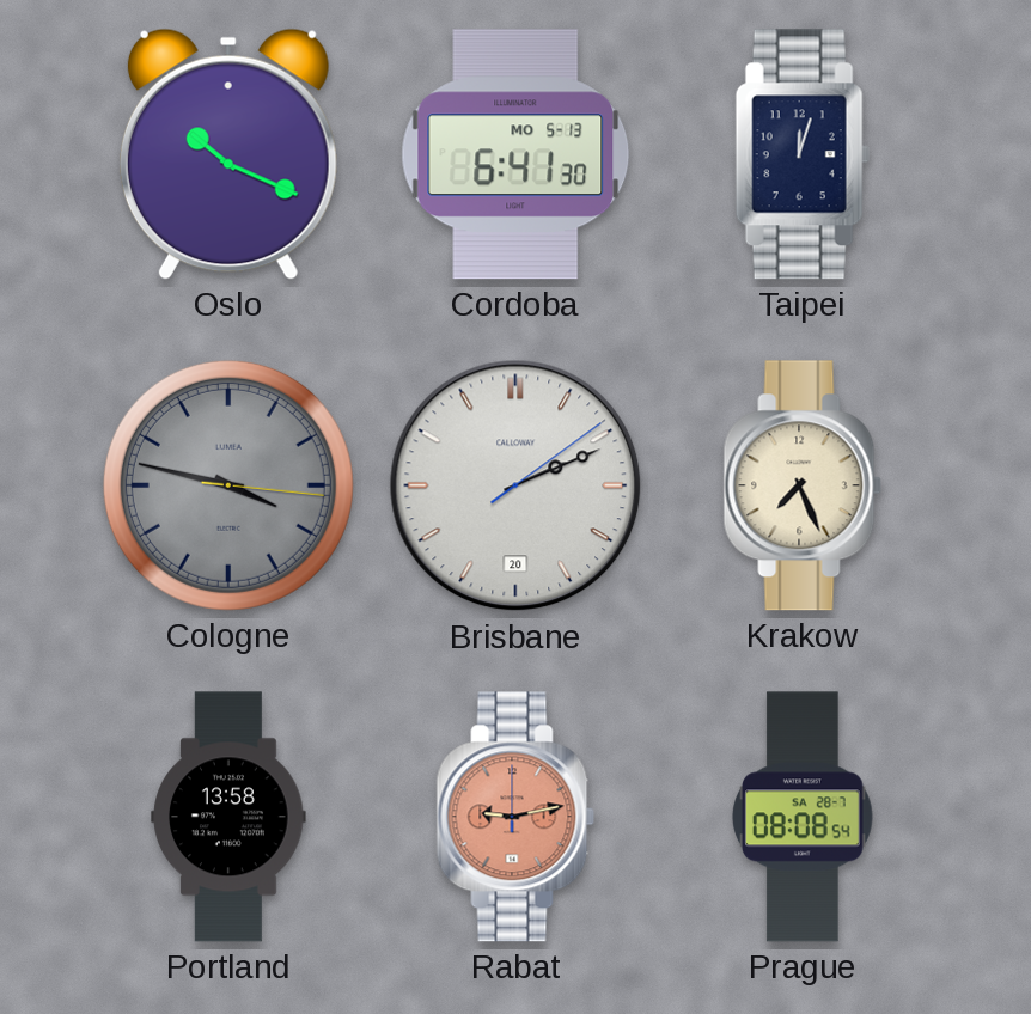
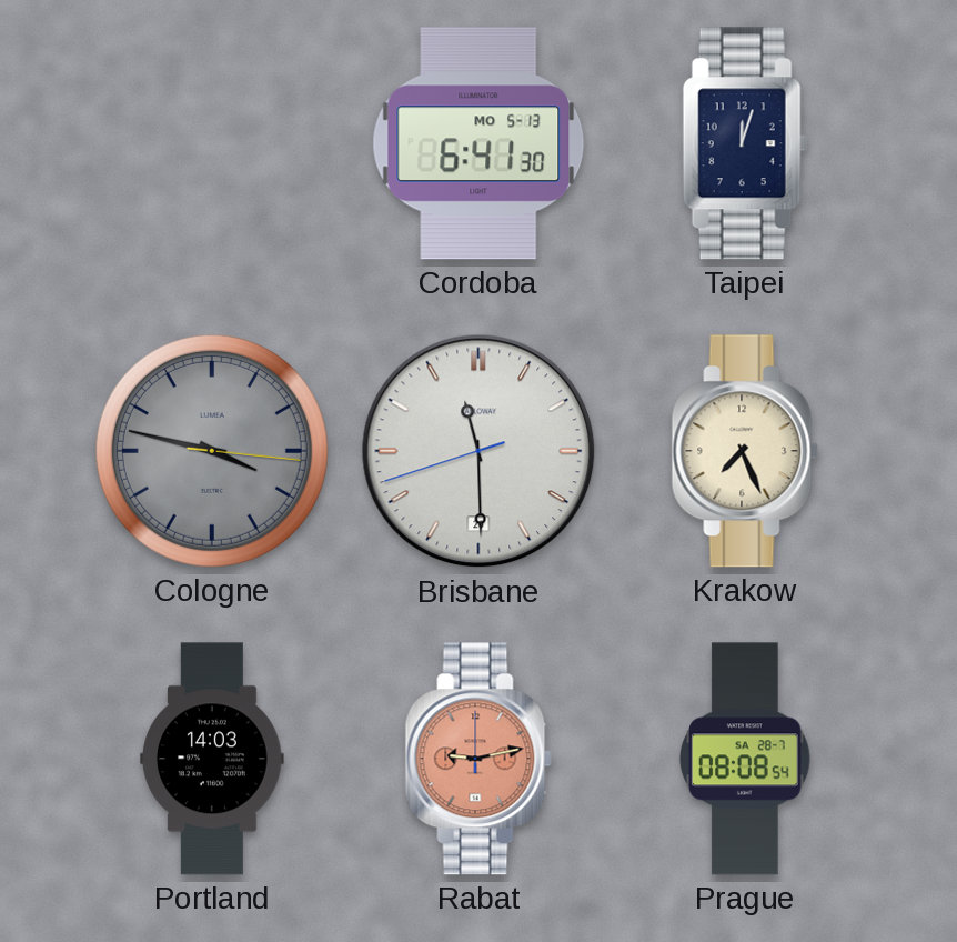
Oslo: 10:19 -> none
Brisbane: 2:11 -> 11:29
Portland: 13:58 -> 14:03
